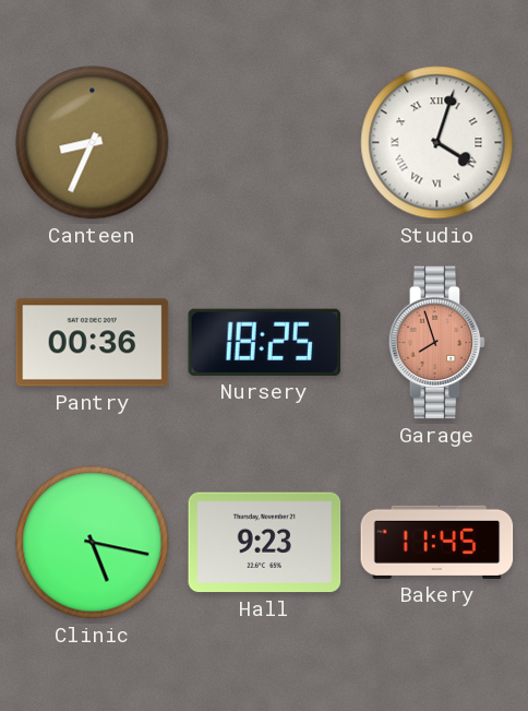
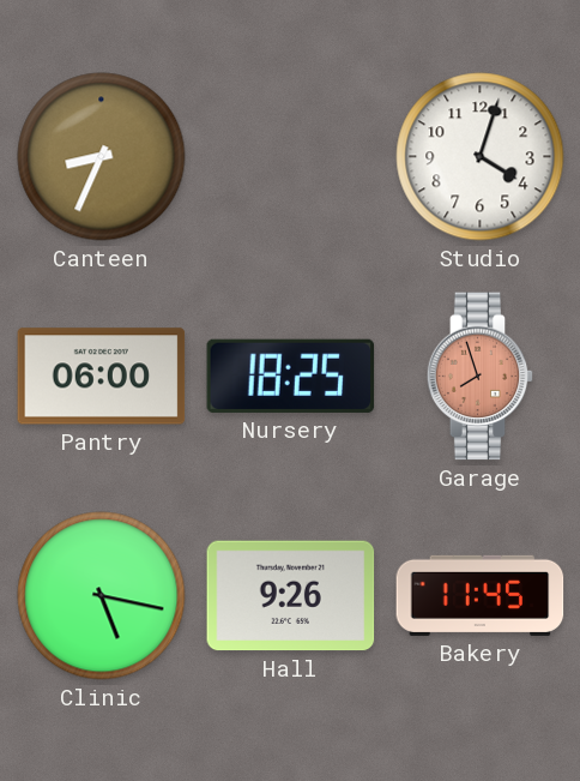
Studio numerals: Roman -> Arabic
Pantry: 00:36 -> 06:00
Hall: 9:23 -> 9:26
